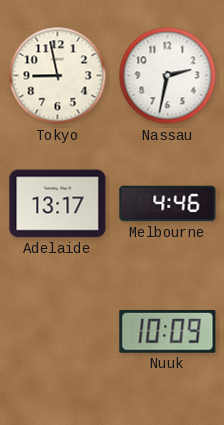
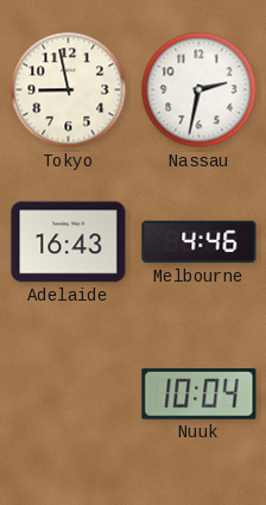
Adelaide: 13:17 -> 16:43
Nuuk: 10:09 -> 10:04
